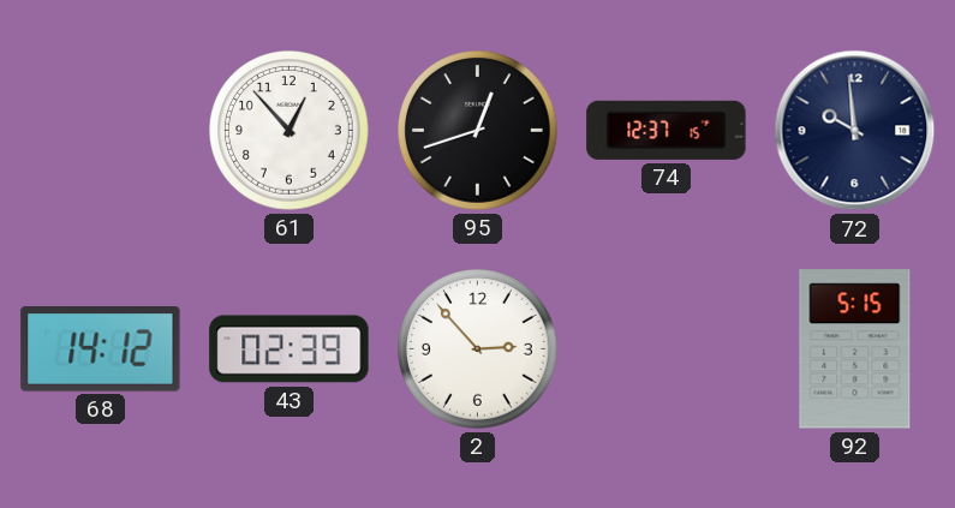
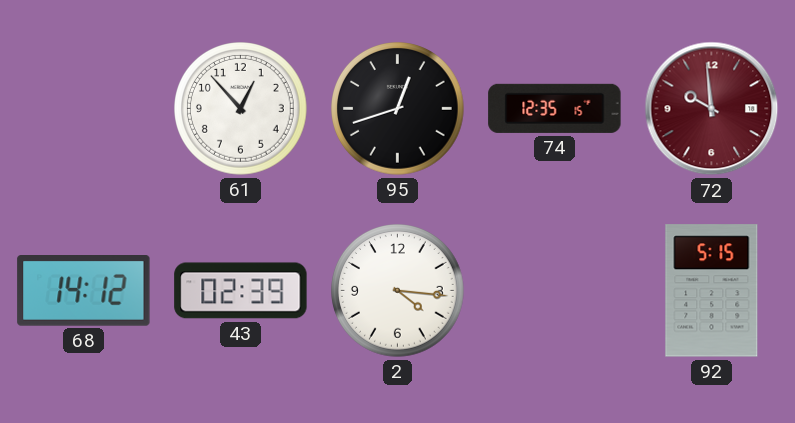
74: 12:37 -> 12:35
72 dial: navy -> burgundy
2: 2:53 -> 4:16
